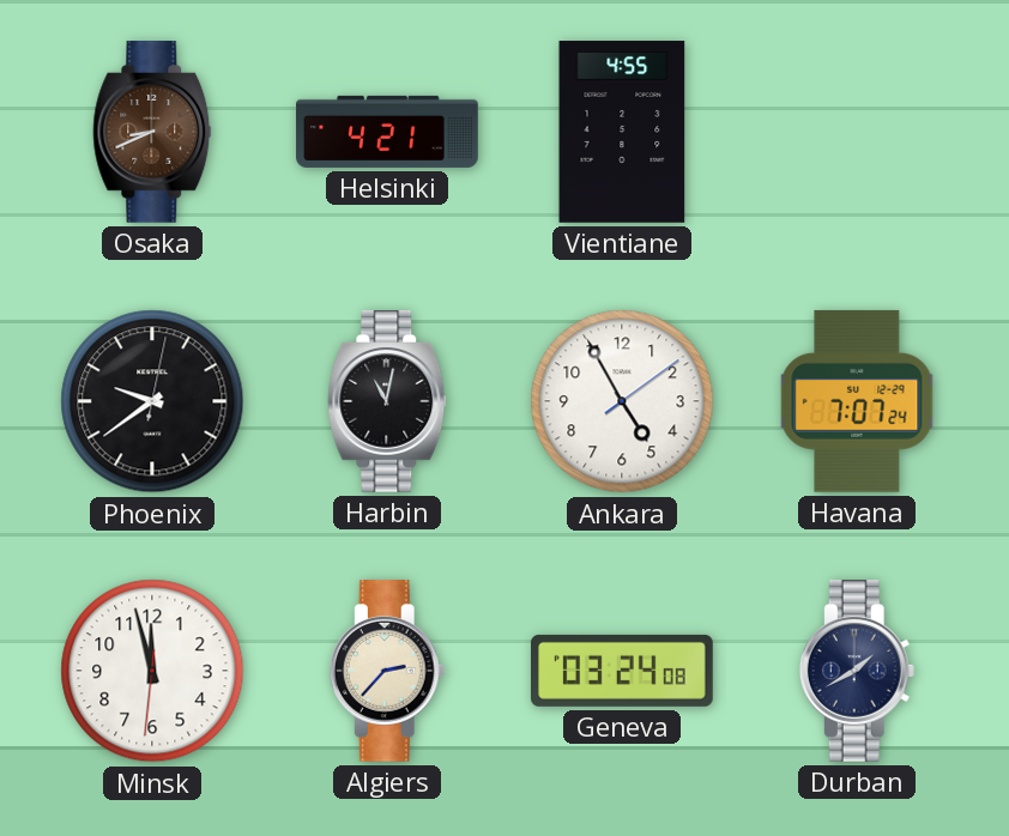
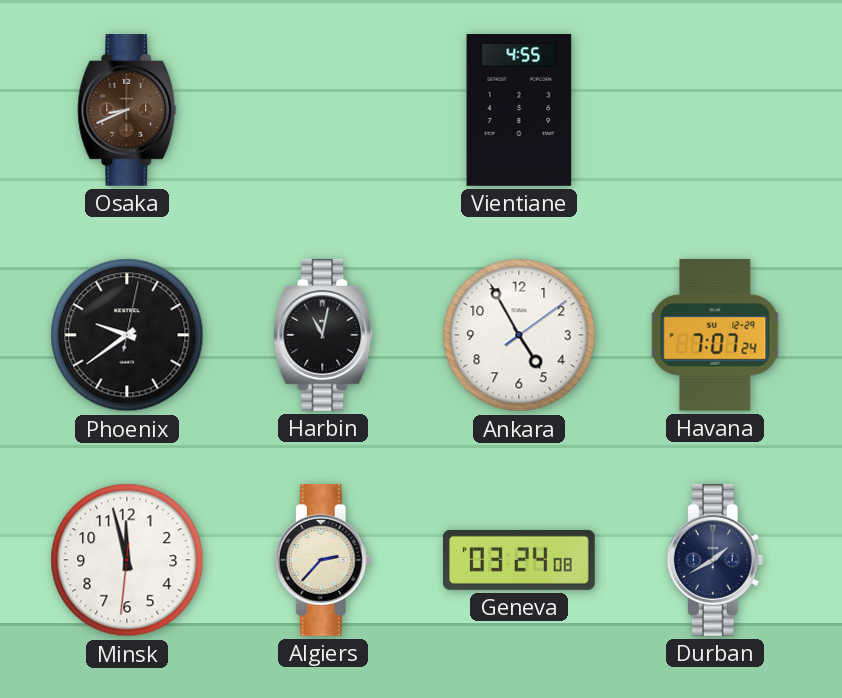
Helsinki: 4:21 -> none
